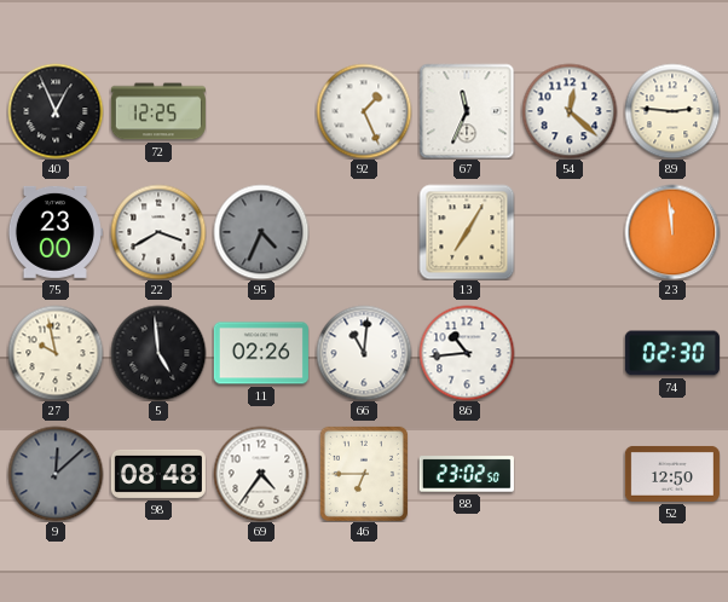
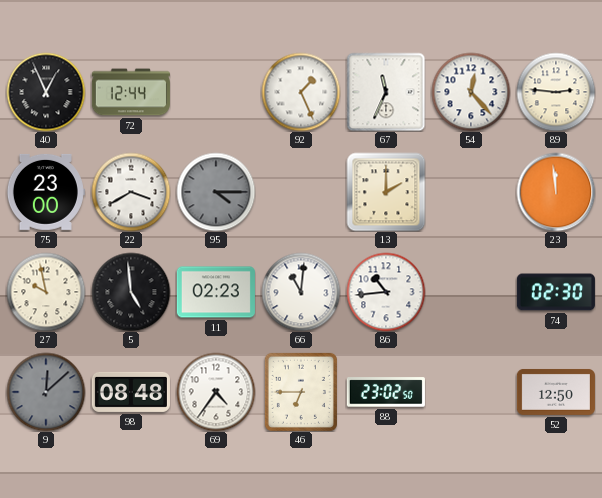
72: 12:25 -> 12:44
54: 12:22 -> 12:23
95: 4:34 -> 4:15
13: 7:05 -> 2:00
11: 02:26 -> 02:23
